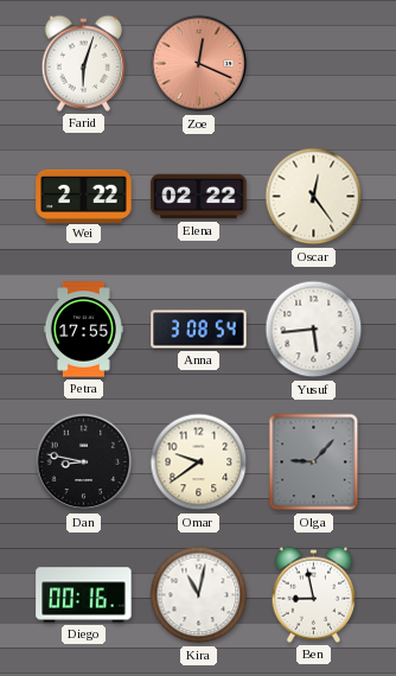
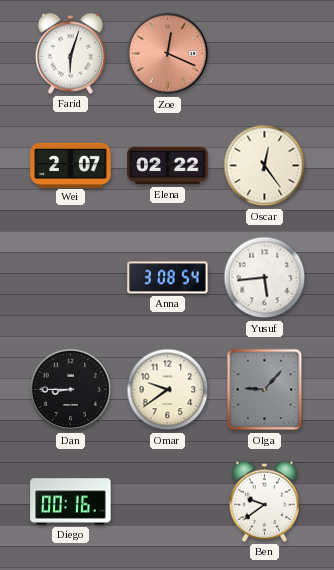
Wei: 2:22 -> 2:07
Petra: 17:55 -> none
Dan: 8:47 -> 8:45
Kira: 11:02 -> none
Ben: 8:58 -> 9:39
